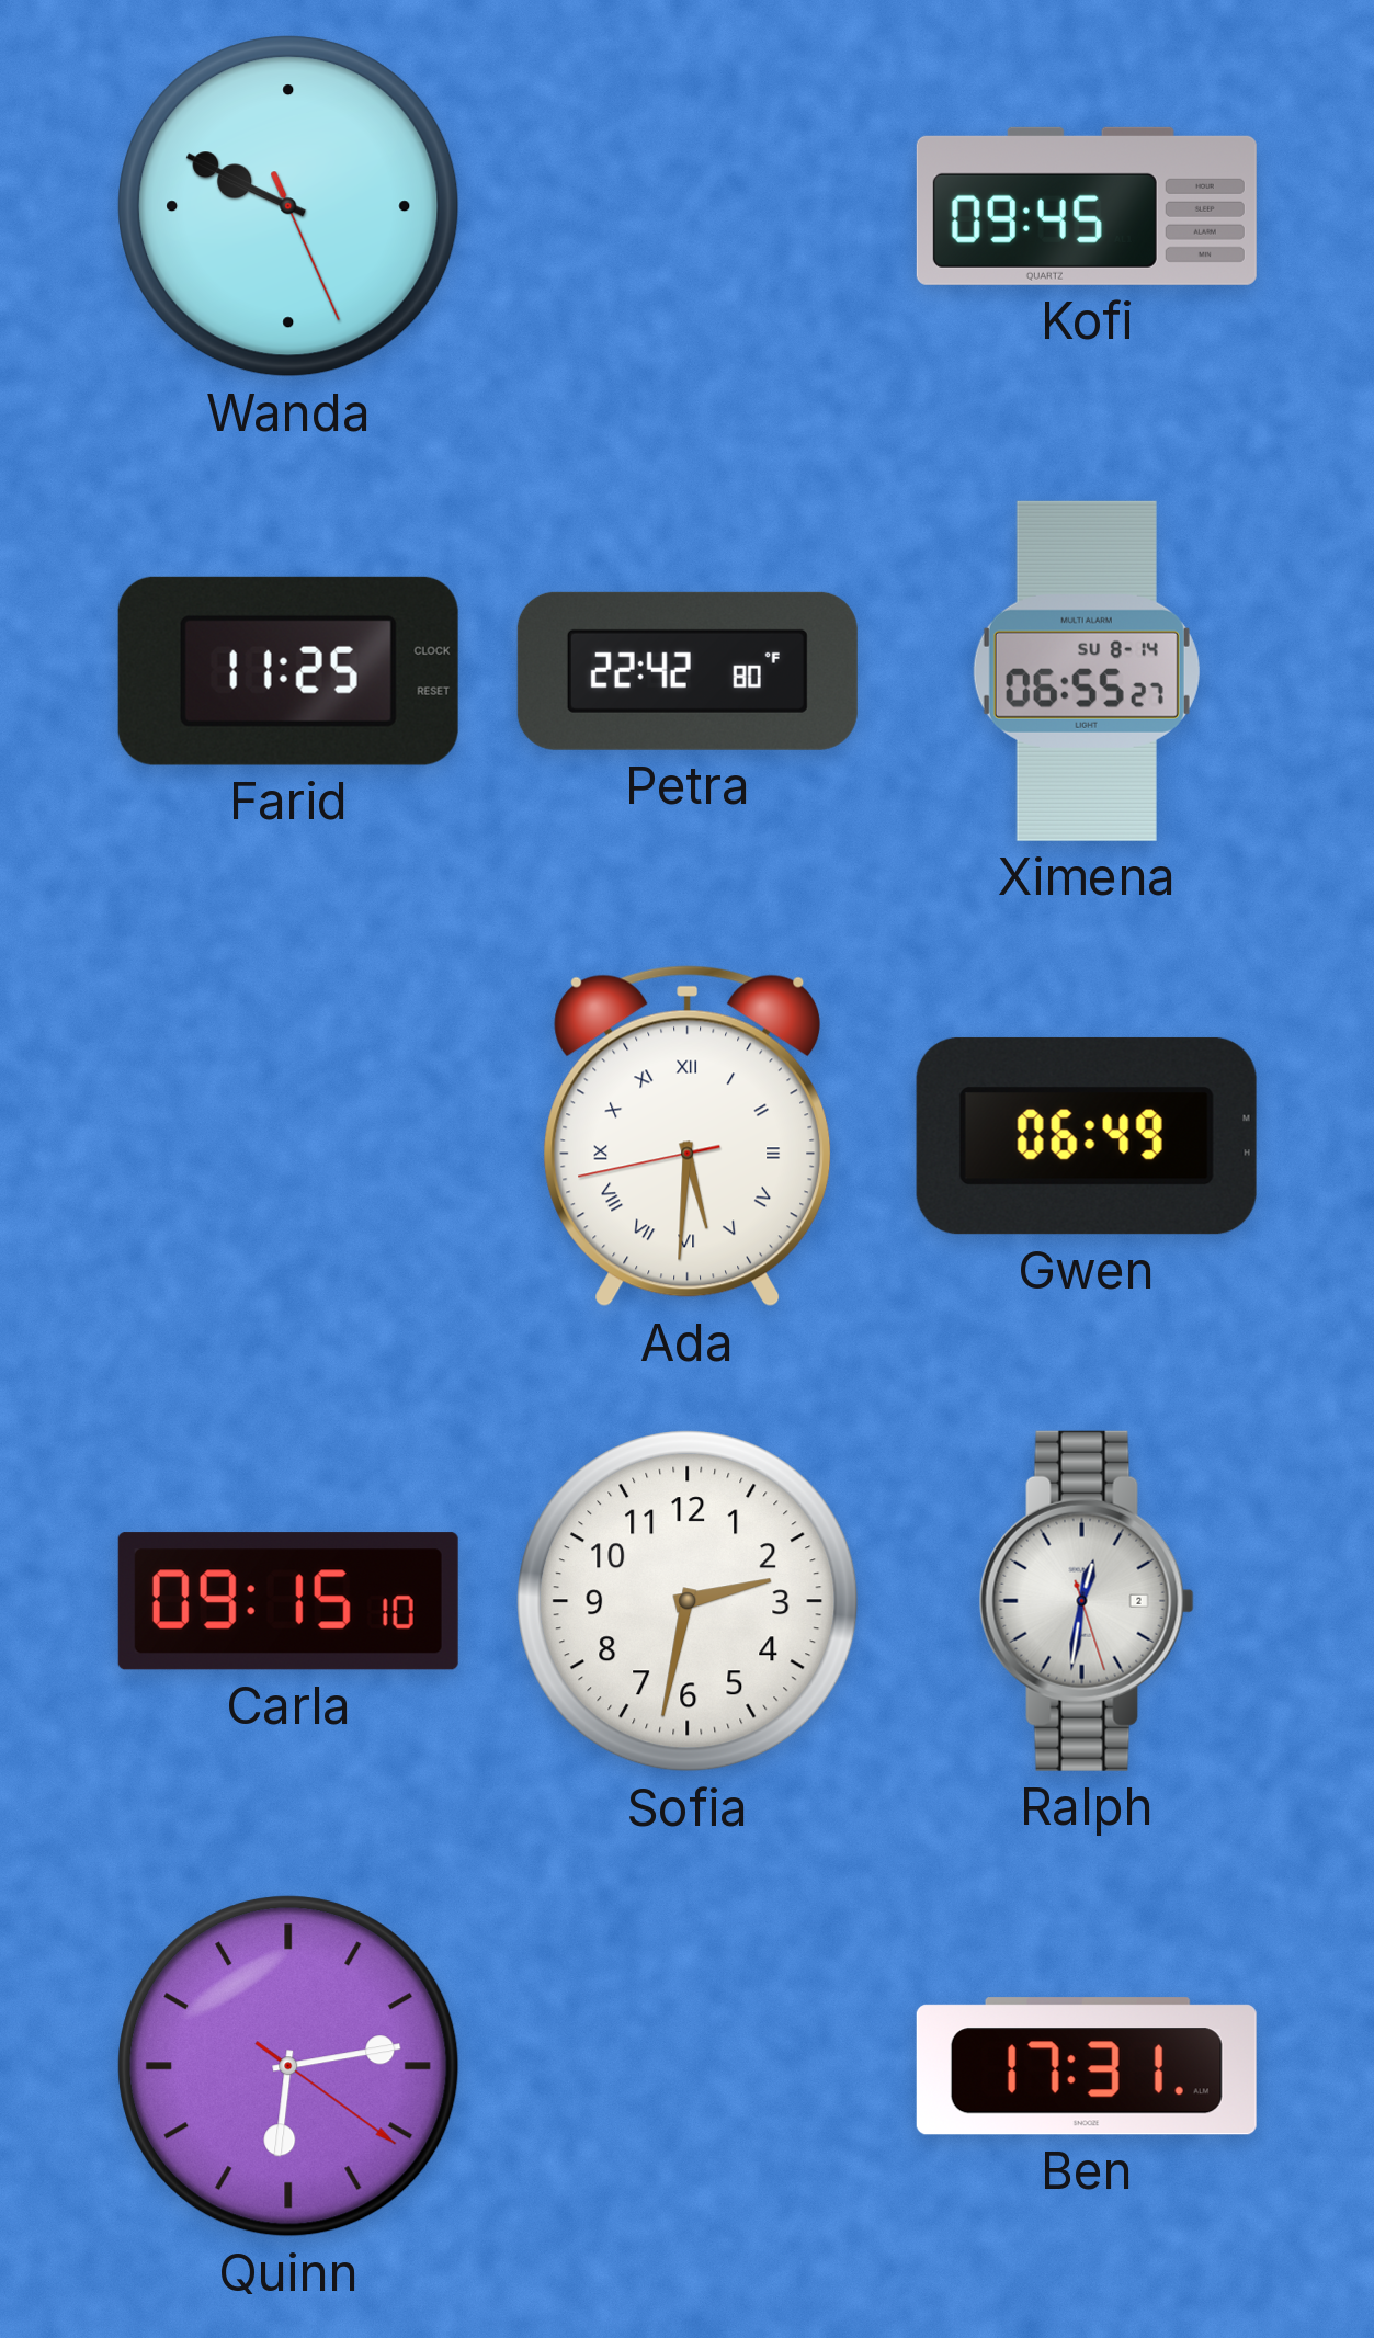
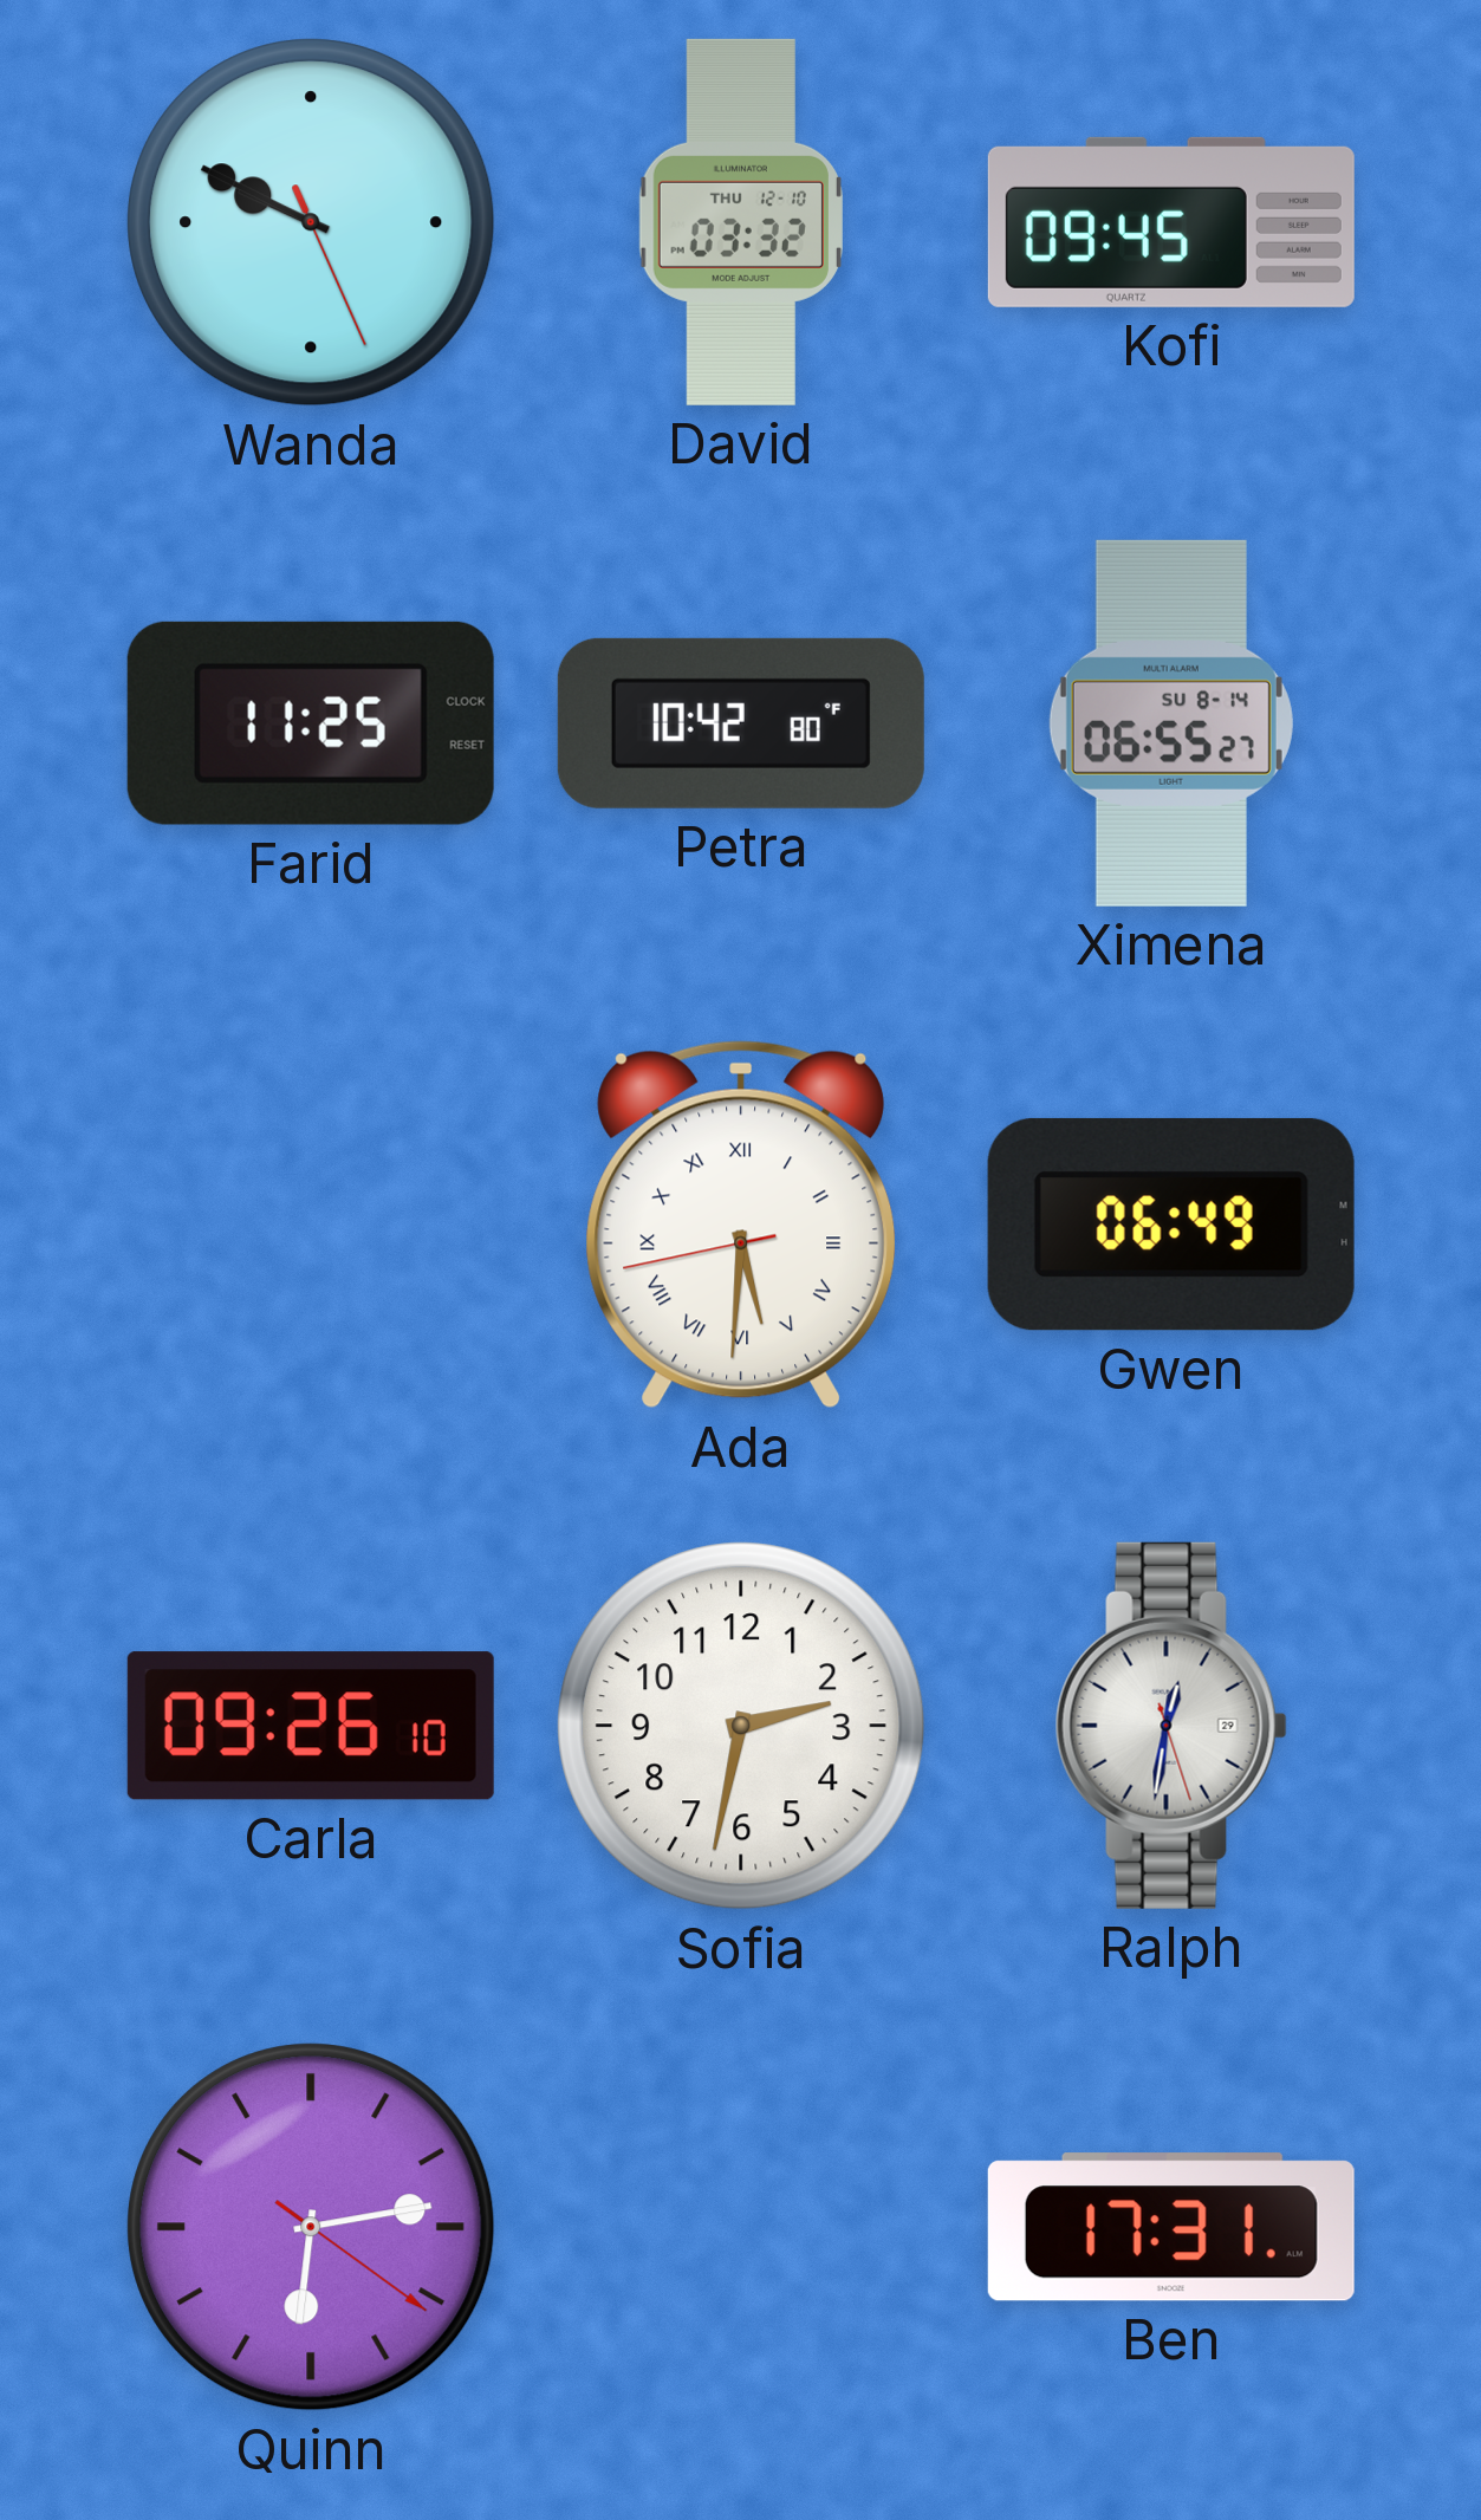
David: none -> 03:32
Petra: 22:42 -> 10:42
Carla: 09:15 -> 09:26
Ralph date: 2 -> 29
